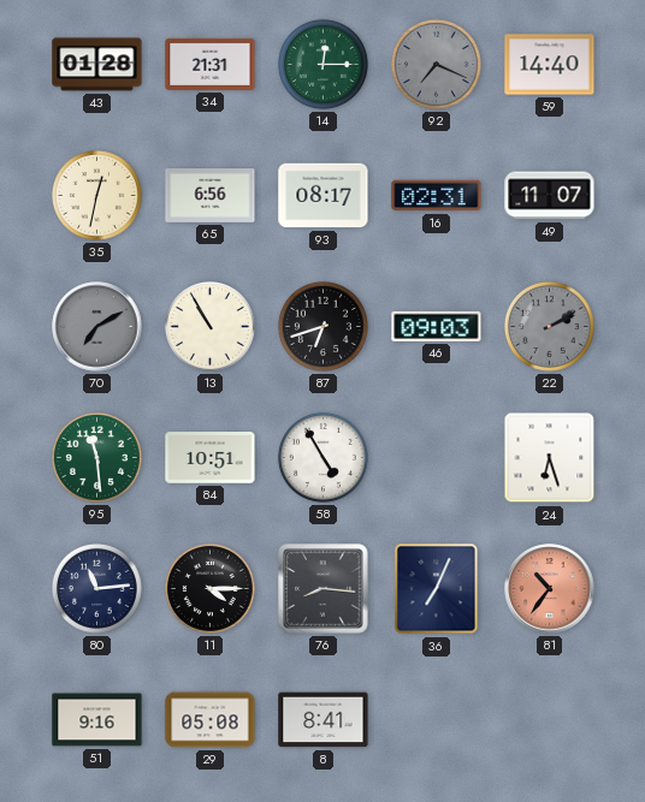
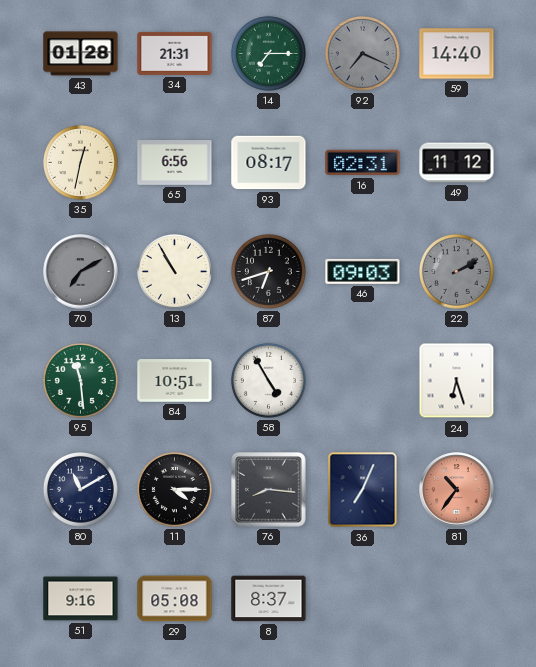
14: 12:15 -> 7:15
49: 11:07 -> 11:12
80: 11:14 -> 11:10
8: 8:41 -> 8:37
